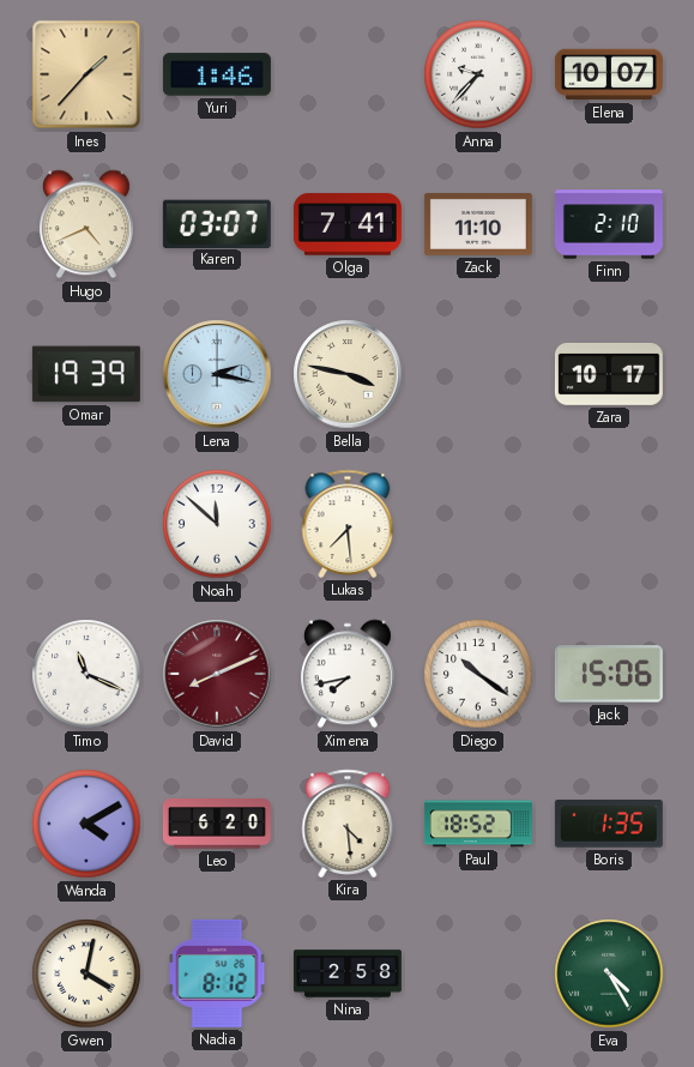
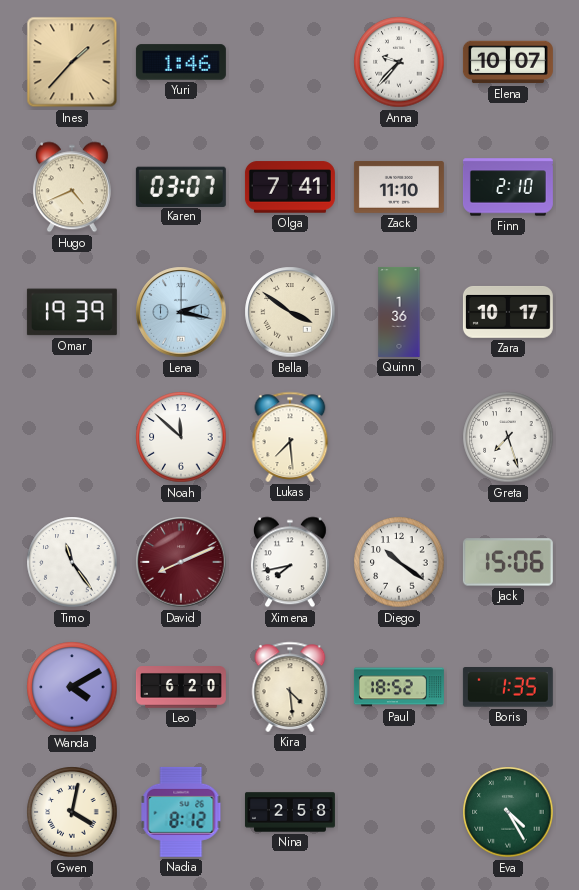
Bella: 3:47 -> 3:51
Quinn: none -> 1:36
Greta: none -> 7:27
Timo: 11:19 -> 11:24
